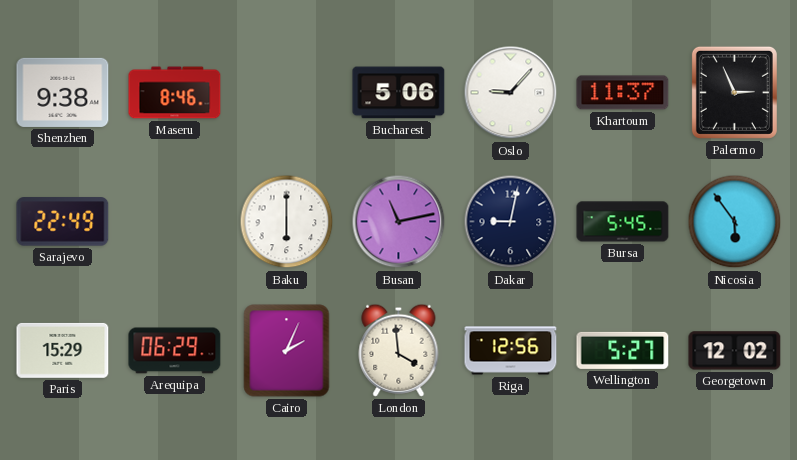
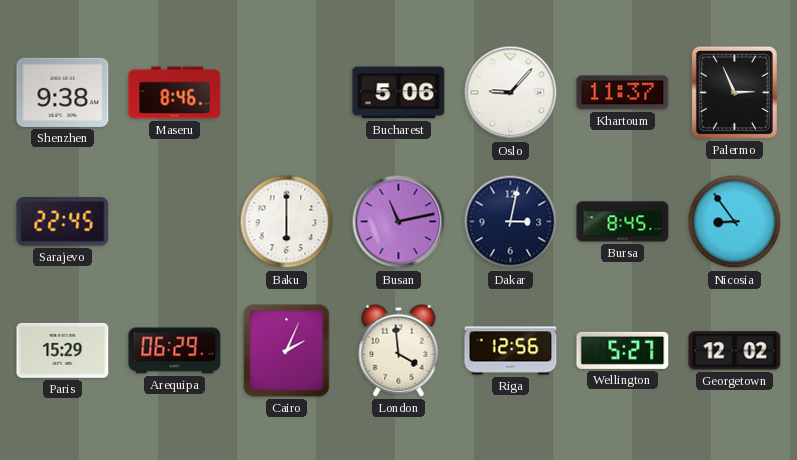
Sarajevo: 22:49 -> 22:45
Dakar: 9:02 -> 3:02
Bursa: 5:45 -> 8:45
Nicosia: 5:54 -> 8:54
